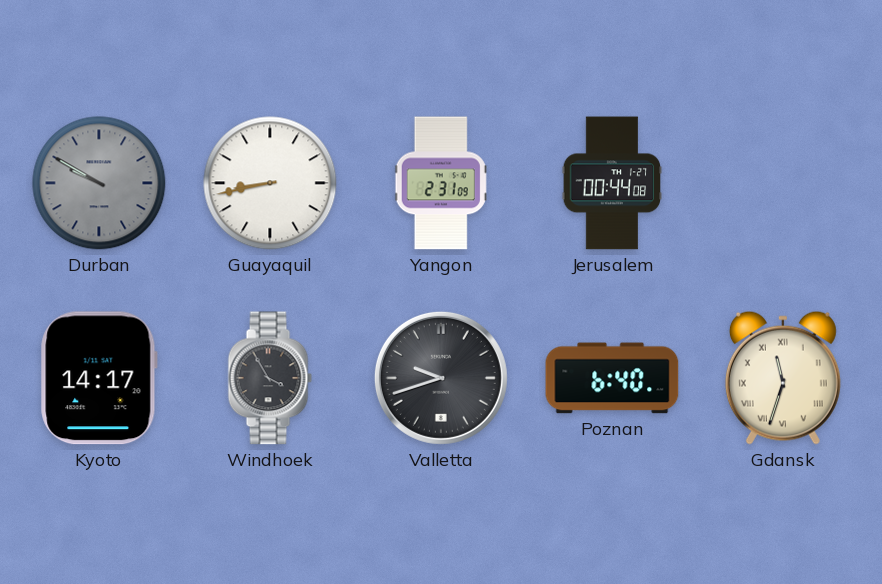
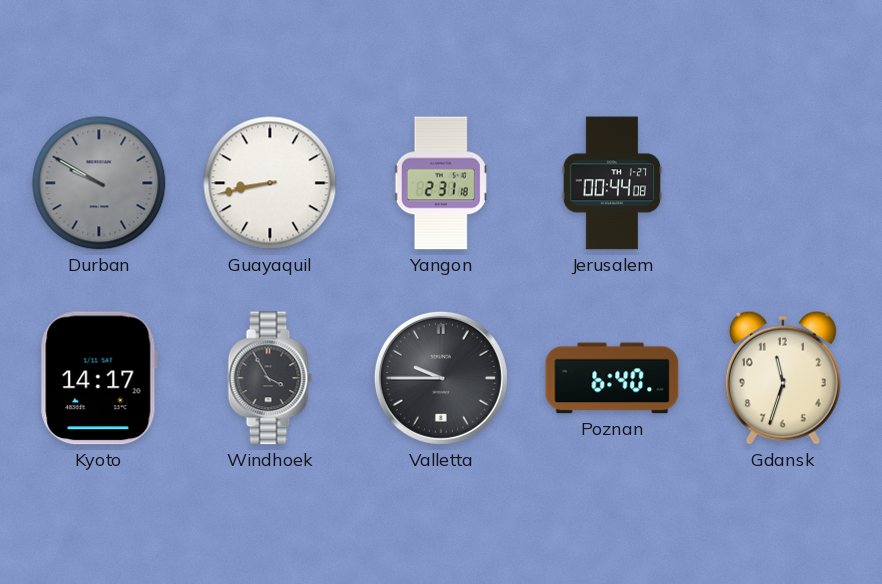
Yangon: 2:31:09 -> 2:31:18
Valletta: 9:42 -> 9:45
Gdansk numerals: Roman -> Arabic
